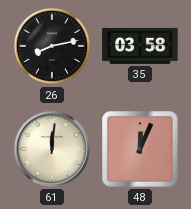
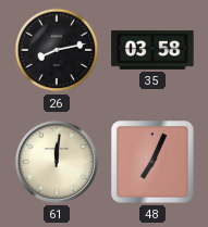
48: 12:04 -> 7:04
